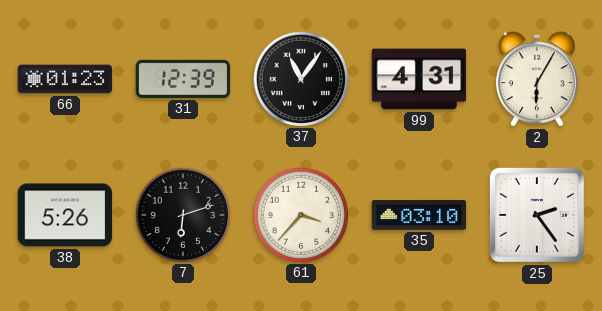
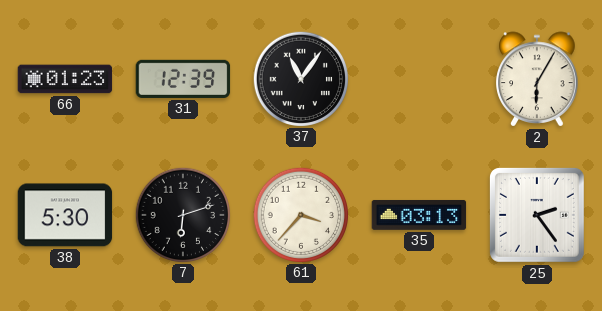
99: 4:31 -> none
38: 5:26 -> 5:30
35: 03:10 -> 03:13
